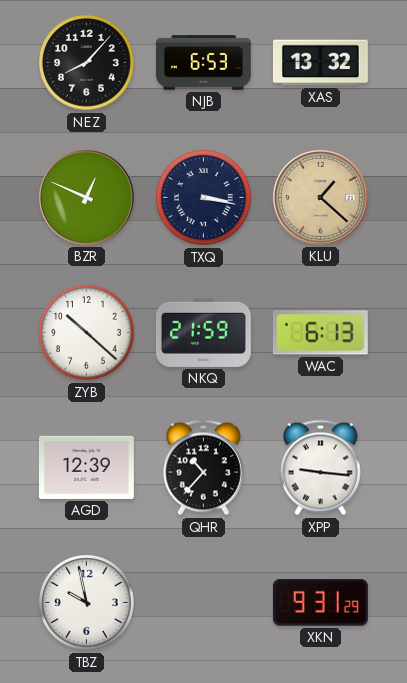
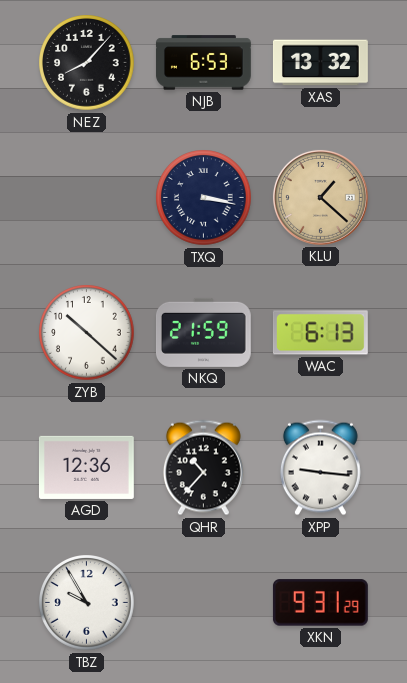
BZR: 12:49 -> none
AGD: 12:39 -> 12:36
TBZ: 9:58 -> 9:55
